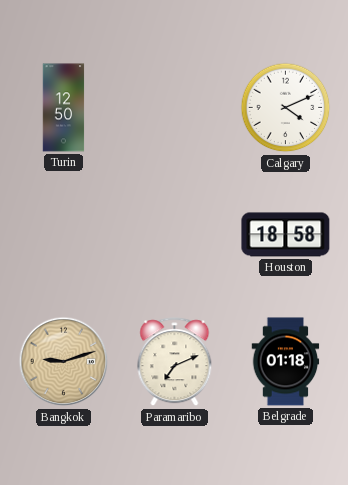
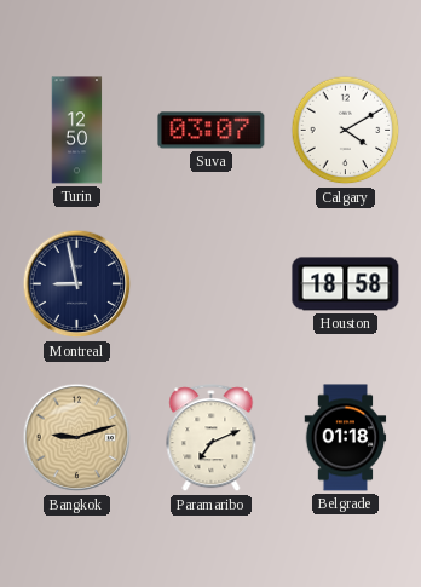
Suva: none -> 03:07
Calgary: 4:11 -> 4:10
Montreal: none -> 8:58
